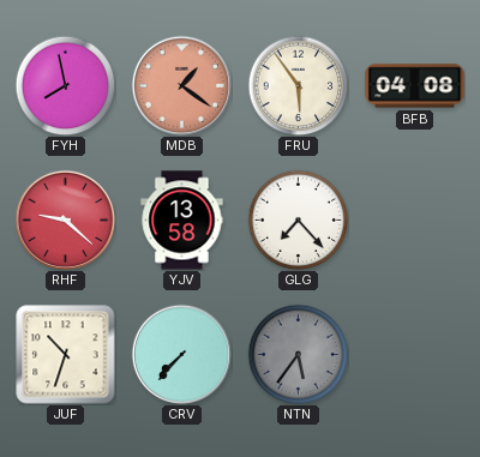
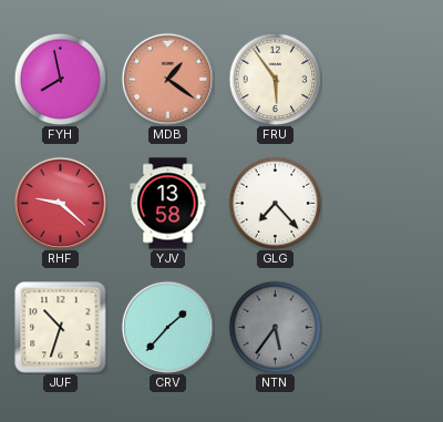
BFB: 04:08 -> none
CRV: 7:37 -> 1:37
